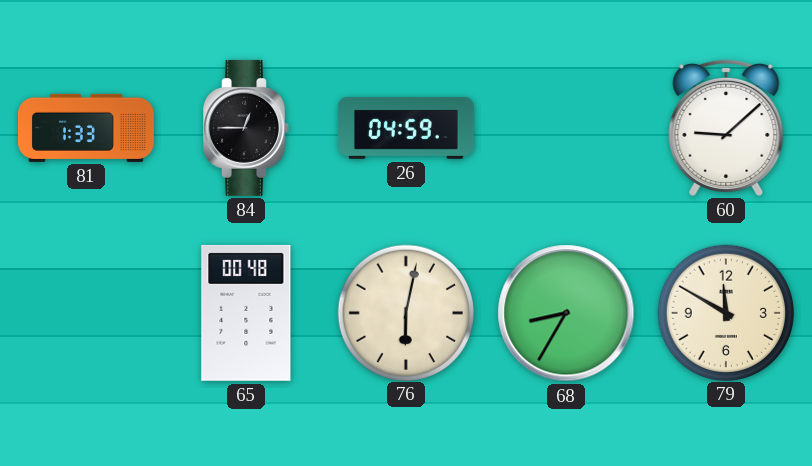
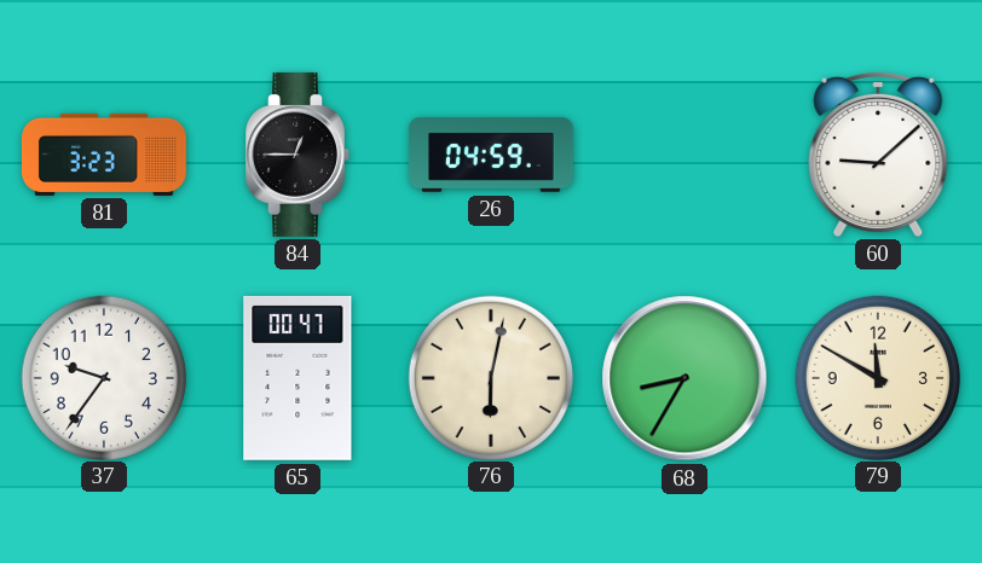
81: 1:33 -> 3:23
37: none -> 9:36
65: 00:48 -> 00:47
